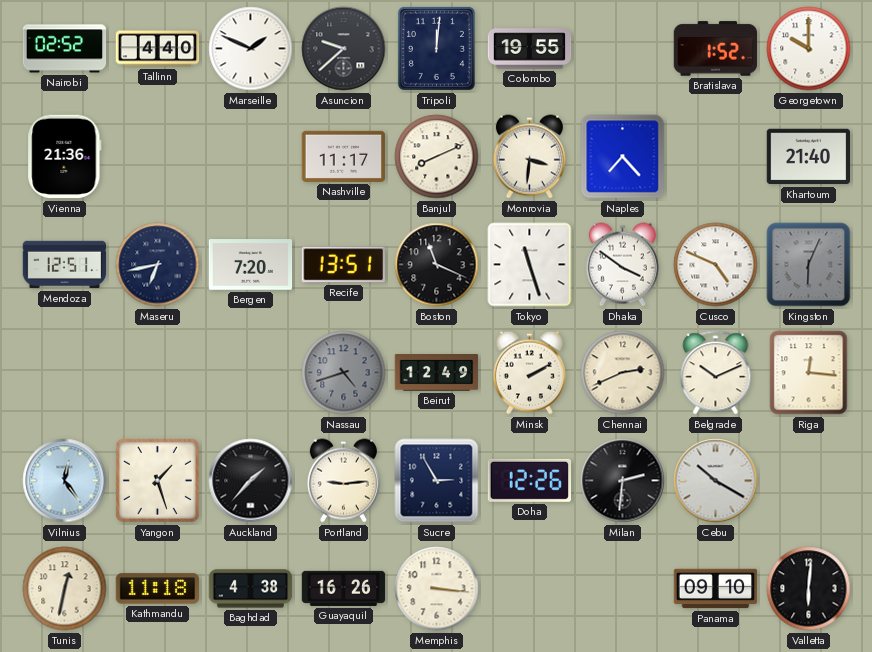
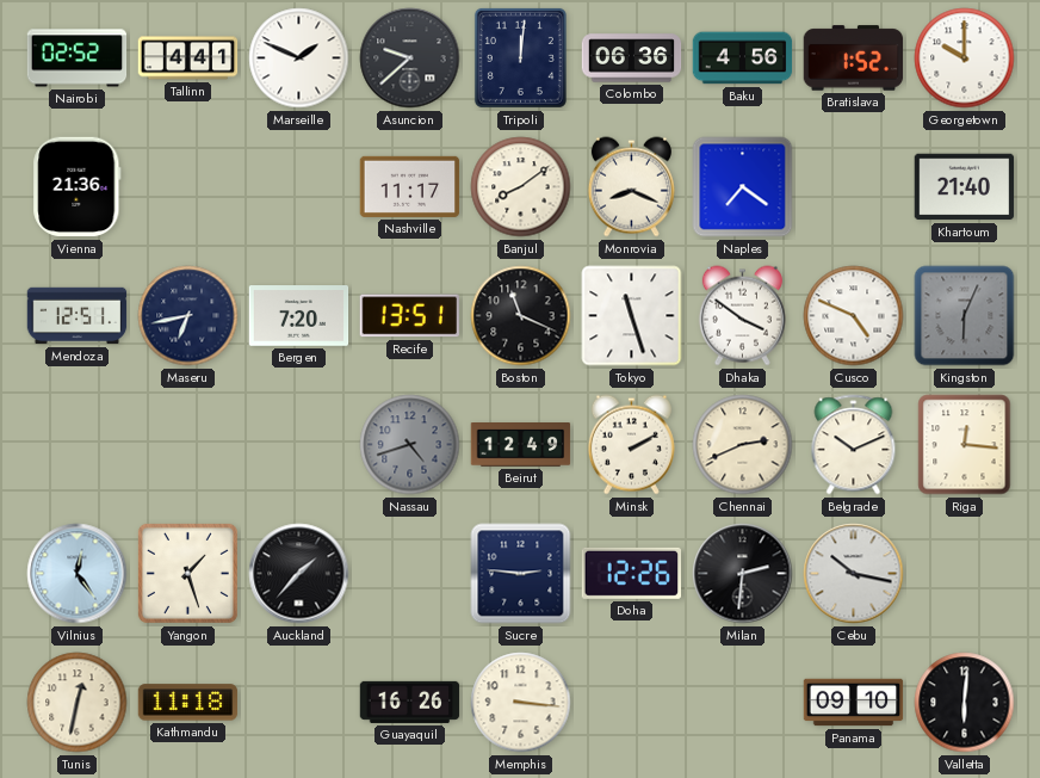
Tallinn: 4:40 -> 4:41
Colombo: 19:55 -> 06:36
Baku: none -> 4:56
Banjul: 8:11 -> 8:09
Monrovia: 3:31 -> 8:19
Naples: 7:23 -> 7:21
Portland: 9:14 -> none
Sucre: 2:55 -> 2:46
Cebu: 10:20 -> 10:17
Baghdad: 4:38 -> none
